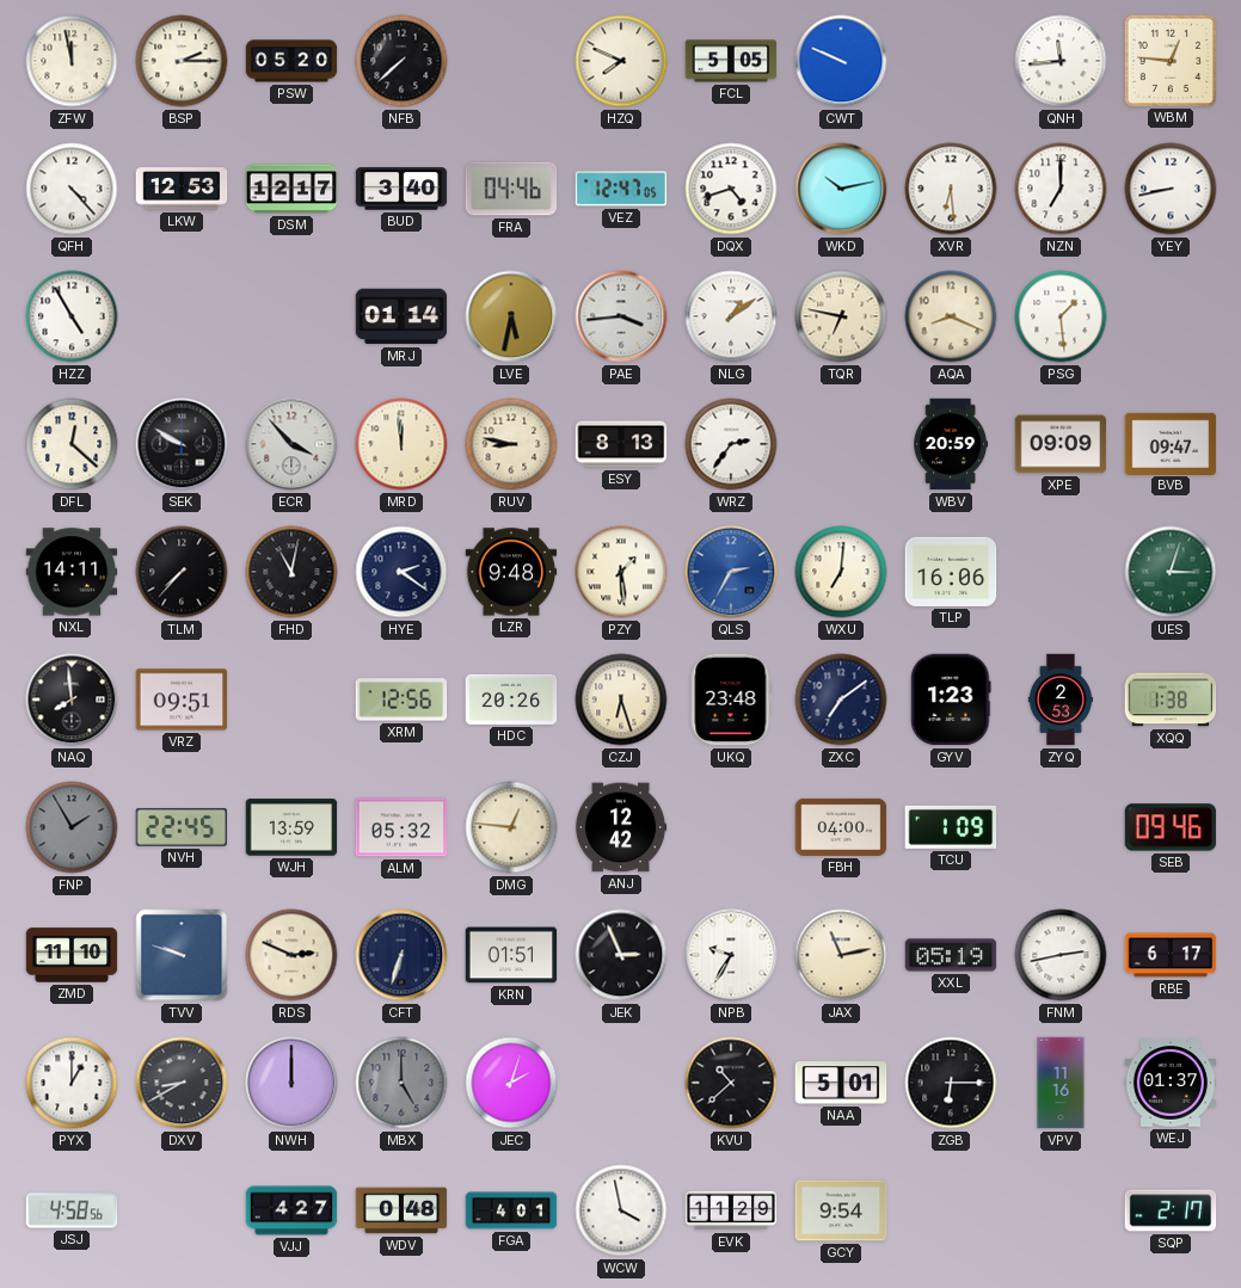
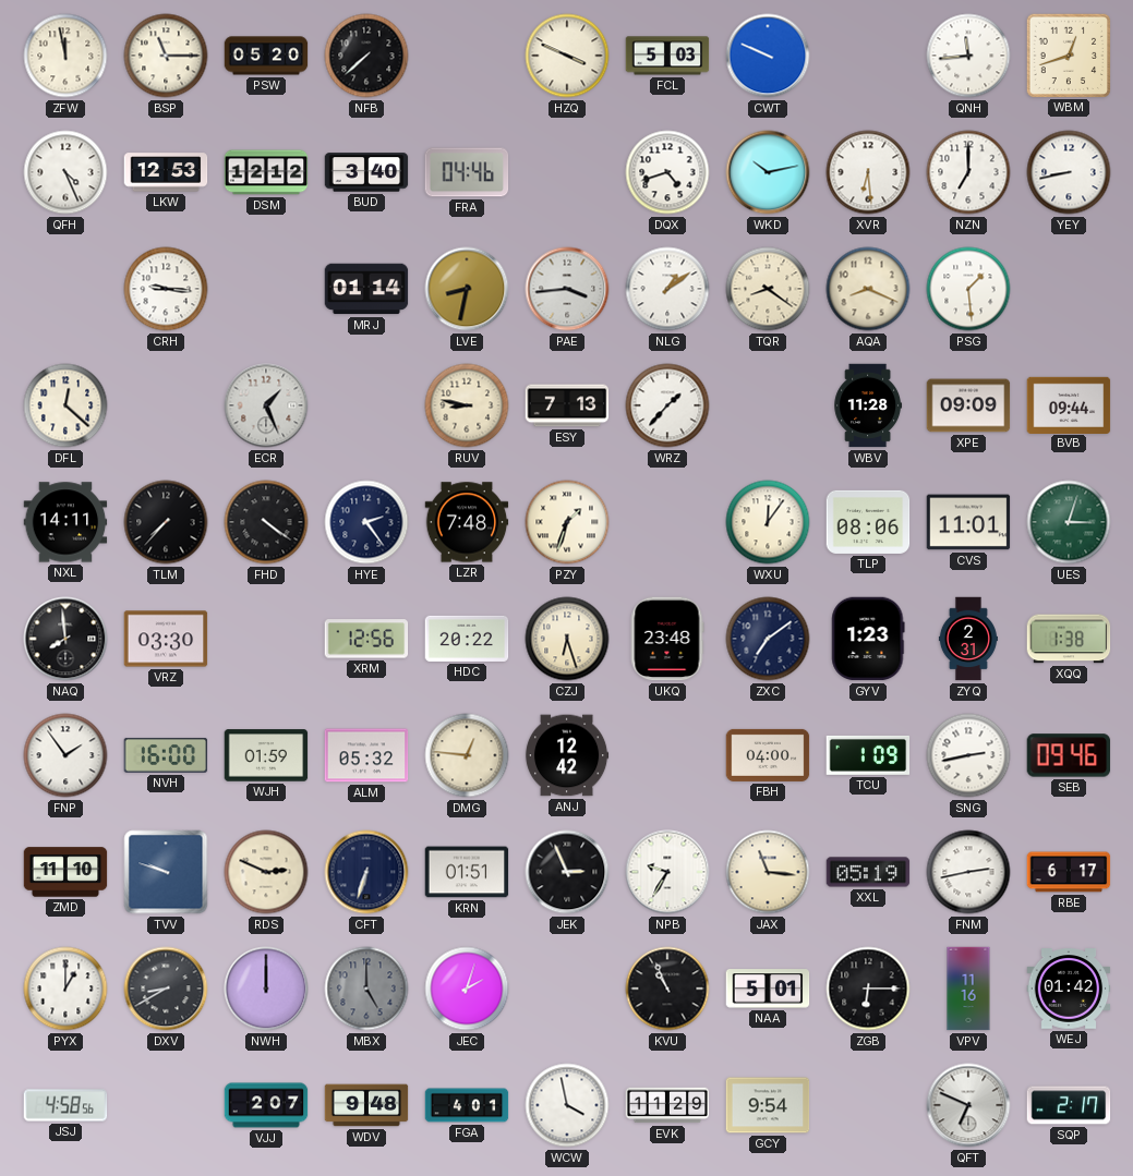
BSP: 2:15 -> 11:15
HZQ: 7:49 -> 3:49
FCL: 5:05 -> 5:03
WBM: 12:46 -> 12:42
QFH: 4:23 -> 4:26
DSM: 12:17 -> 12:12
VEZ: 12:47 -> none
HZZ: 4:55 -> none
CRH: none -> 9:16
LVE: 5:32 -> 8:32
TQR: 6:47 -> 8:21
SEK: 9:50 -> none
ECR: 3:53 -> 1:26
MRD: 11:59 -> none
ESY: 8:13 -> 7:13
WRZ: 2:36 -> 1:37
WBV: 20:59 -> 11:28
BVB: 09:47 -> 09:44
FHD: 11:02 -> 4:21
HYE: 2:21 -> 2:24
LZR: 9:48 -> 7:48
PZY: 1:29 -> 1:33
QLS: 2:35 -> none
WXU: 7:01 -> 12:06
TLP: 16:06 -> 08:06
CVS: none -> 11:01
VRZ: 09:51 -> 03:30
HDC: 20:26 -> 20:22
ZYQ: 2:53 -> 2:31
FNP: 1:55 -> 1:54
FNP dial: grey -> white
NVH: 22:45 -> 16:00
WJH: 13:59 -> 01:59
SNG: none -> 2:43
JAX: 11:13 -> 11:16
KVU: 10:38 -> 10:56
WEJ: 01:37 -> 01:42
VJJ: 4:27 -> 2:07
WDV: 0:48 -> 9:48
QFT: none -> 6:49
